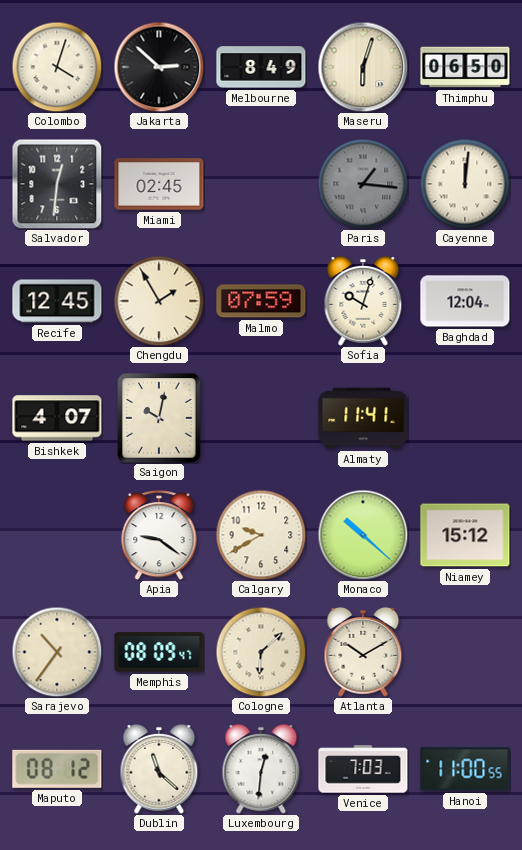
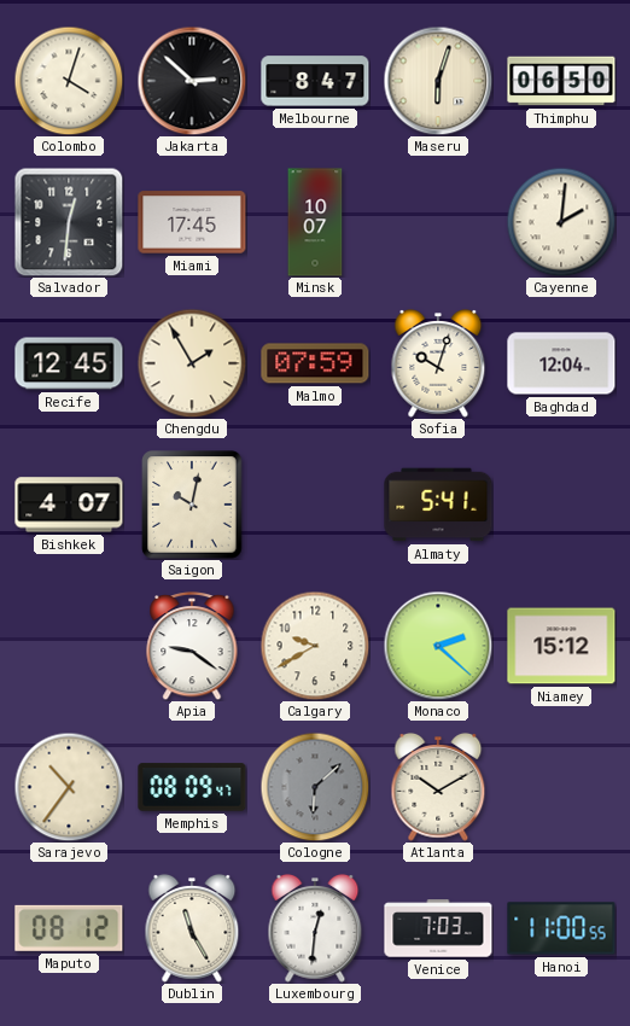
Melbourne: 8:49 -> 8:47
Miami: 02:45 -> 17:45
Minsk: none -> 10:07
Paris: 1:16 -> none
Cayenne: 12:01 -> 2:01
Almaty: 11:41 -> 5:41
Monaco: 10:22 -> 2:22
Cologne dial: cream -> grey
Dublin: 11:22 -> 11:25
